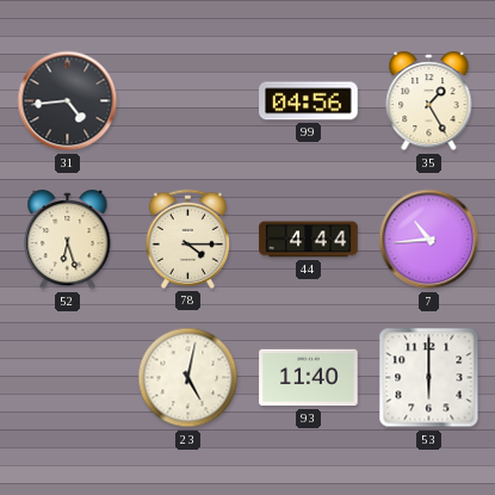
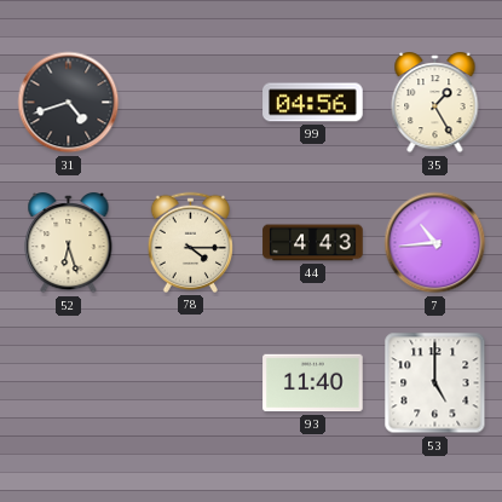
31: 4:44 -> 4:42
44: 4:44 -> 4:43
23: 5:02 -> none
53: 6:00 -> 5:00
